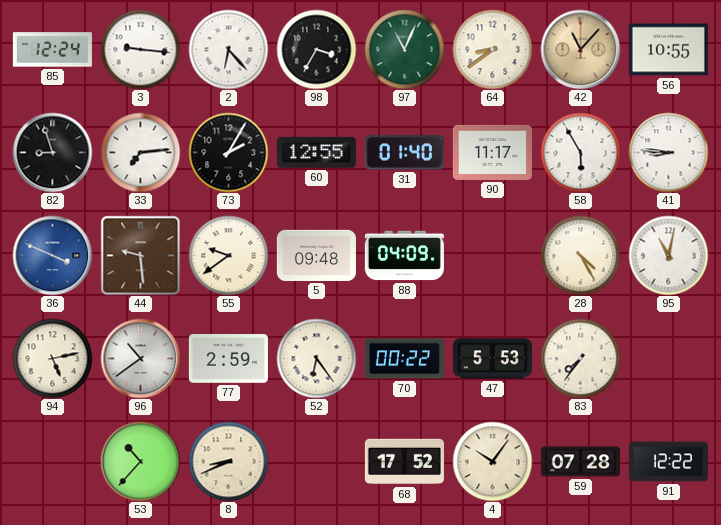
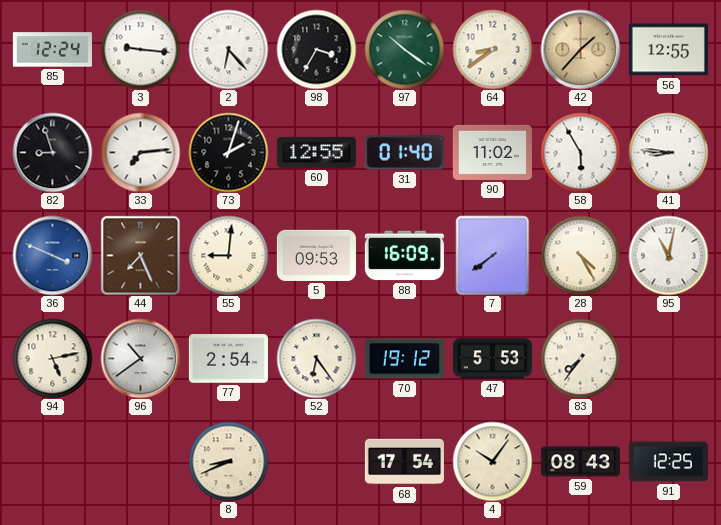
97: 11:04 -> 10:21
42: 11:07 -> 1:37
56: 10:55 -> 12:55
73: 2:05 -> 2:03
90: 11:17 -> 11:02
44: 9:29 -> 7:26
55: 9:39 -> 9:01
5: 09:48 -> 09:53
88: 04:09 -> 16:09
7: none -> 7:39
77: 2:59 -> 2:54
70: 00:22 -> 19:12
53: 10:37 -> none
68: 17:52 -> 17:54
59: 07:28 -> 08:43
91: 12:22 -> 12:25
